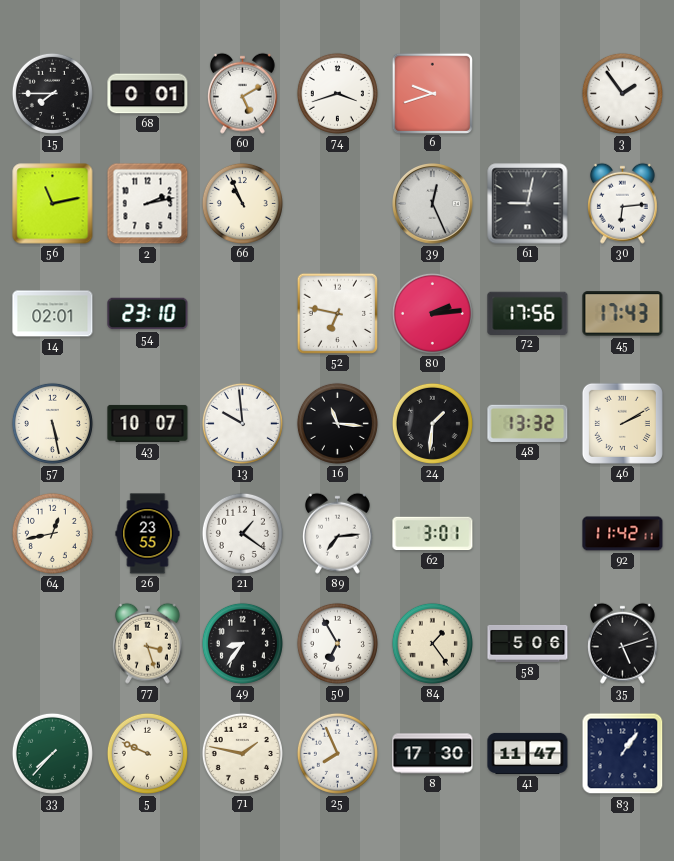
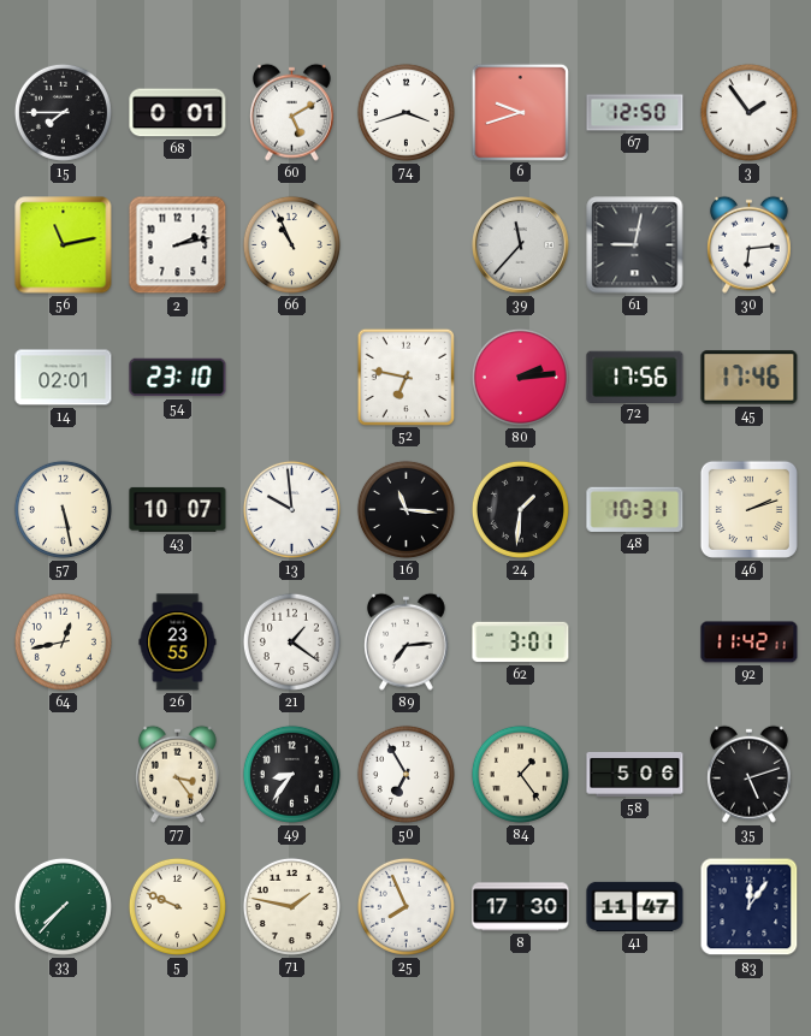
67: none -> 12:50
39: 12:26 -> 11:37
45: 17:43 -> 17:46
48: 13:32 -> 10:31
46: 2:10 -> 2:12
77: 3:27 -> 3:24
83: 1:06 -> 12:06
